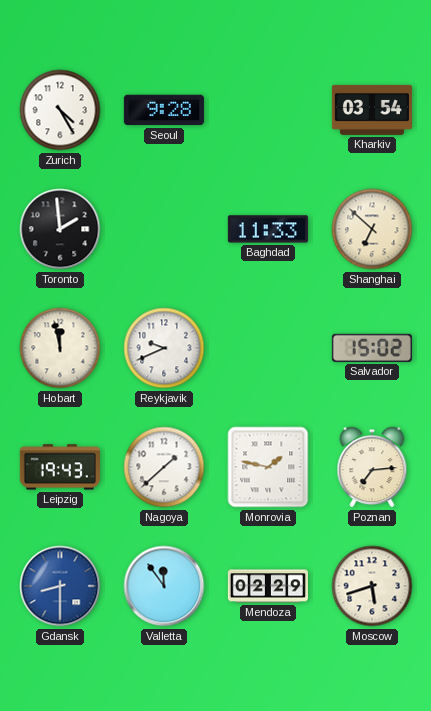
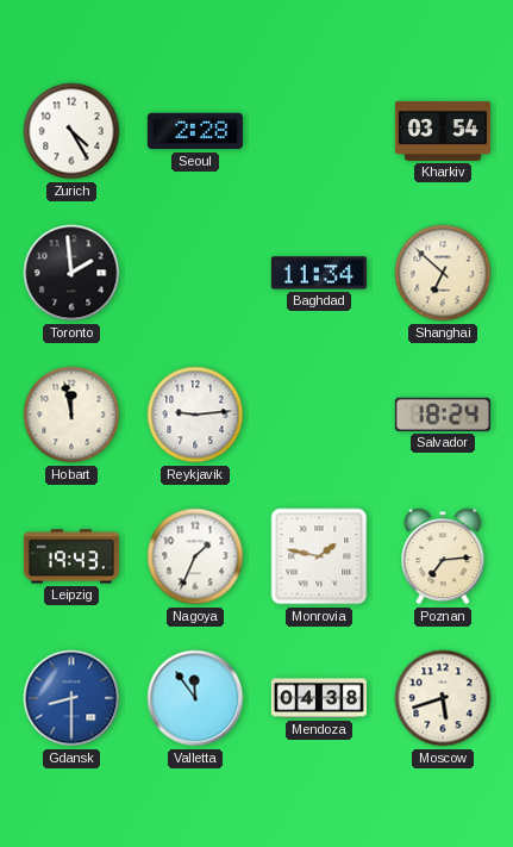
Seoul: 9:28 -> 2:28
Baghdad: 11:33 -> 11:34
Reykjavik: 9:41 -> 9:14
Salvador: 15:02 -> 18:24
Nagoya: 1:38 -> 1:34
Mendoza: 02:29 -> 04:38
